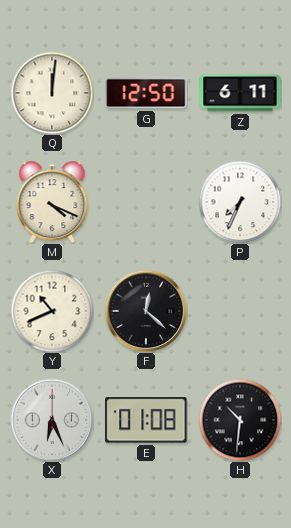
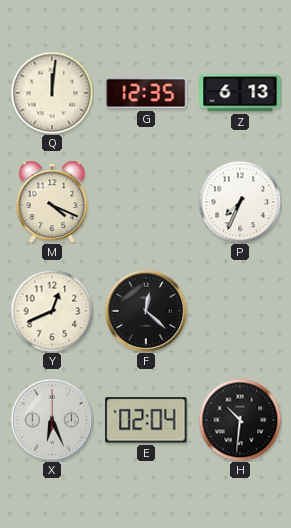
G: 12:50 -> 12:35
Z: 6:11 -> 6:13
Y: 10:41 -> 12:41
E: 01:08 -> 02:04
